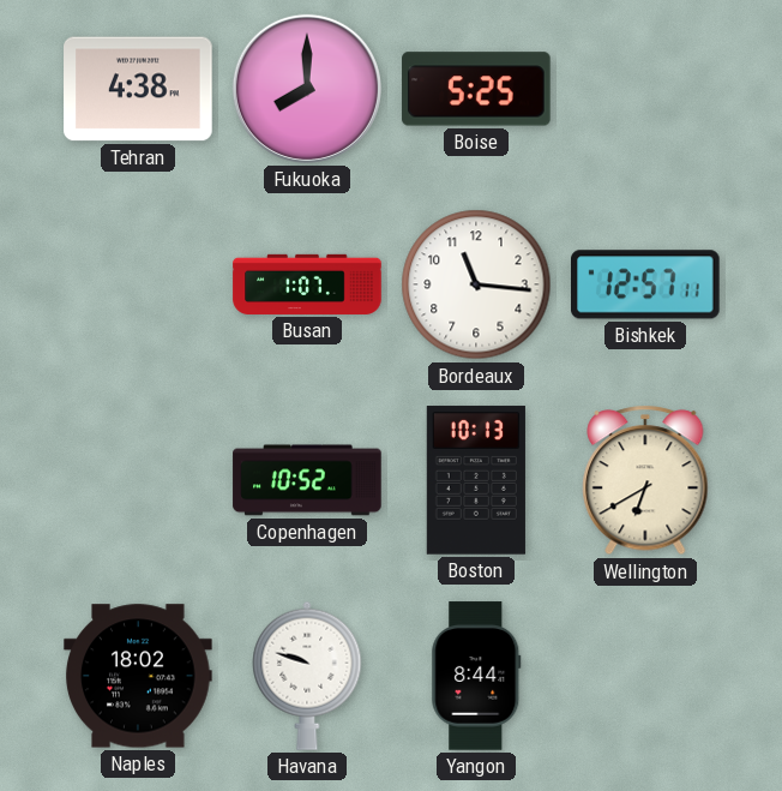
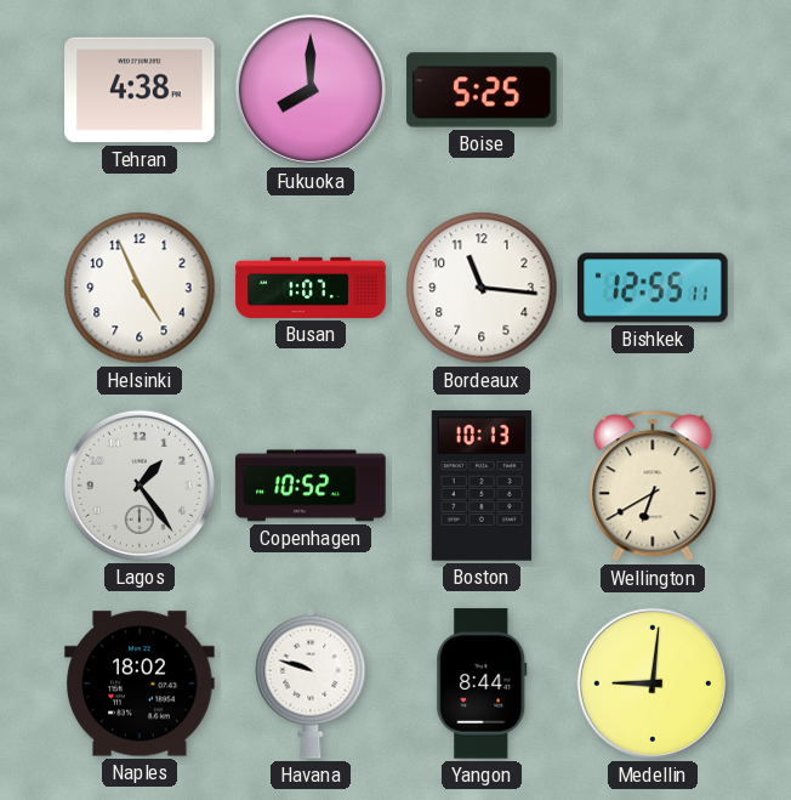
Helsinki: none -> 4:56
Bishkek: 12:57 -> 12:55
Lagos: none -> 1:24
Medellin: none -> 9:01
